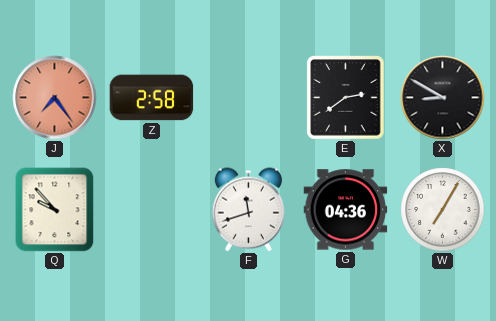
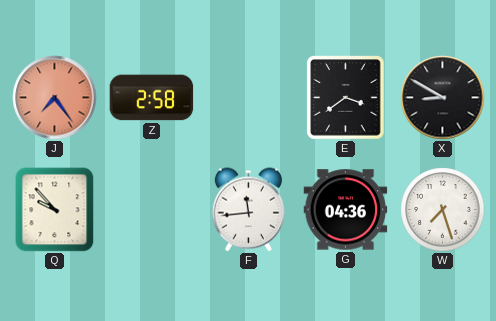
E: 2:39 -> 3:39
F: 11:42 -> 11:44
W: 7:05 -> 7:27
